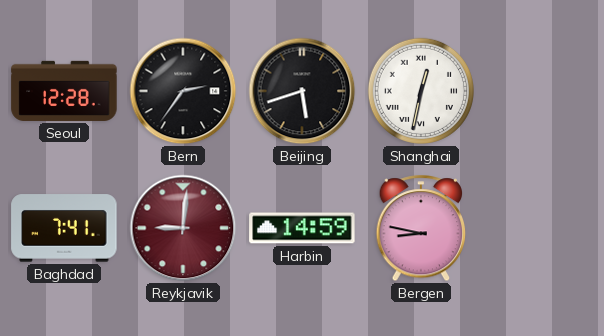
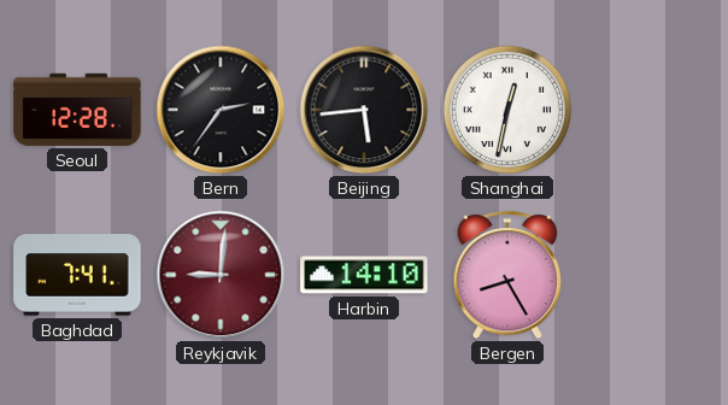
Beijing: 5:42 -> 5:44
Harbin: 14:59 -> 14:10
Bergen: 8:47 -> 8:25
